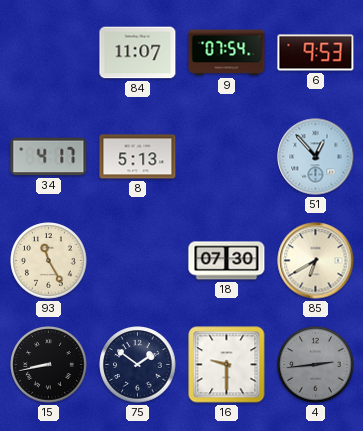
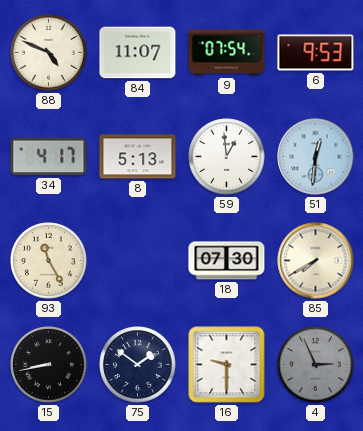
88: none -> 4:49
59: none -> 12:59
51: 12:53 -> 12:31
85: 6:40 -> 7:40
4: 2:44 -> 2:56
